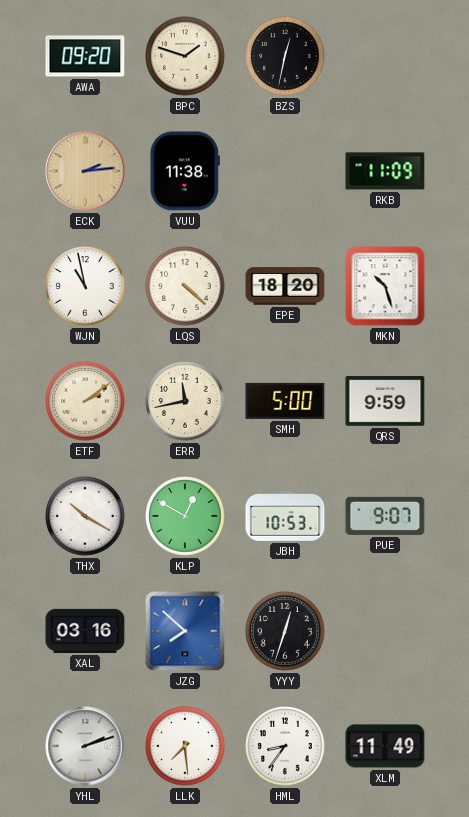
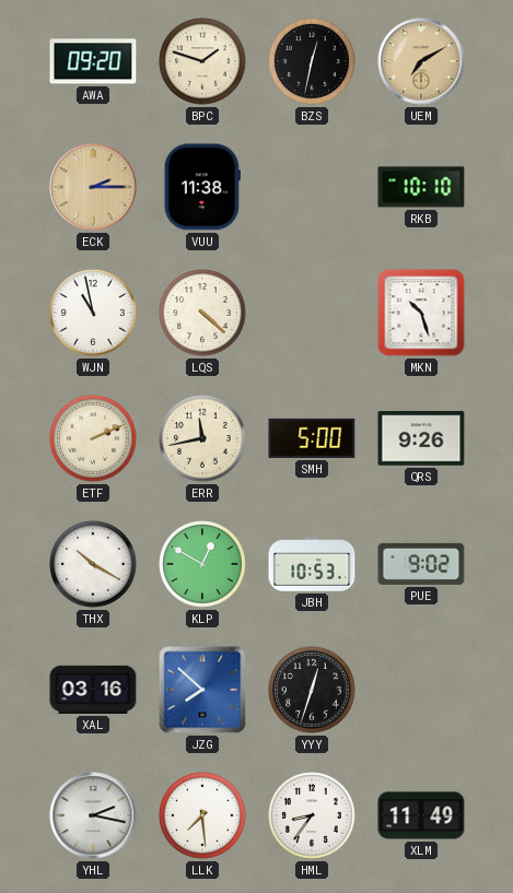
UEM: none -> 7:10
ECK: 2:14 -> 2:15
RKB: 11:09 -> 10:10
EPE: 18:20 -> none
ETF: 2:09 -> 2:11
QRS: 9:59 -> 9:26
PUE: 9:07 -> 9:02
YHL: 2:12 -> 2:17
